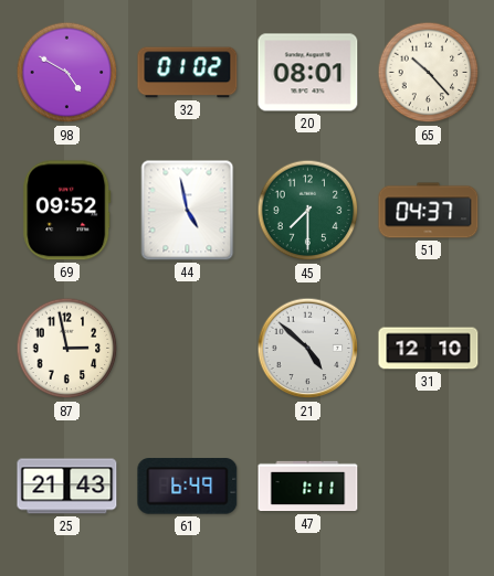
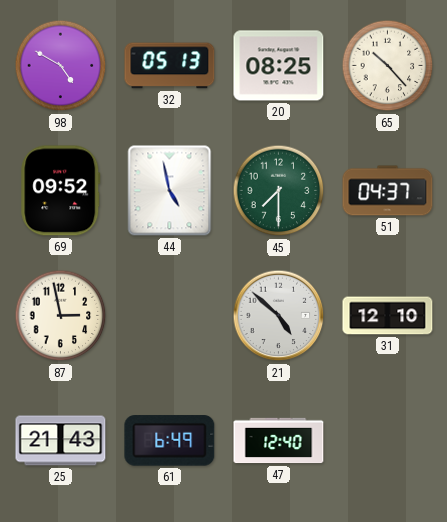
32: 01:02 -> 05:13
20: 08:01 -> 08:25
47: 1:11 -> 12:40
